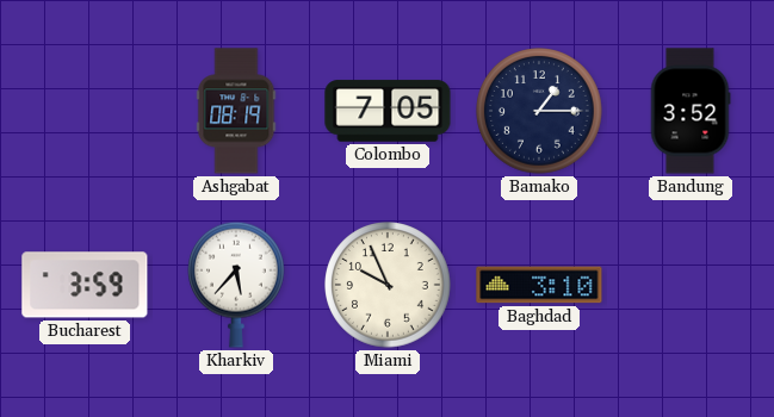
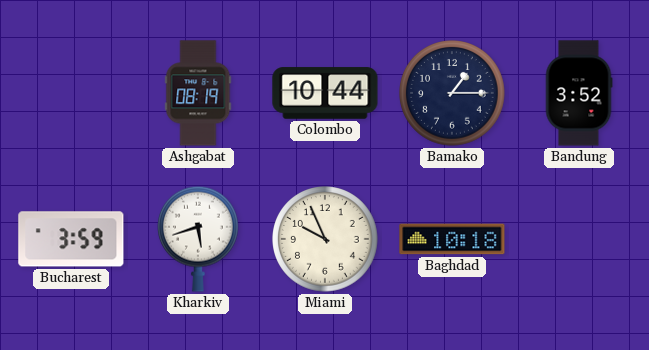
Colombo: 7:05 -> 10:44
Kharkiv: 5:37 -> 5:42
Baghdad: 3:10 -> 10:18
